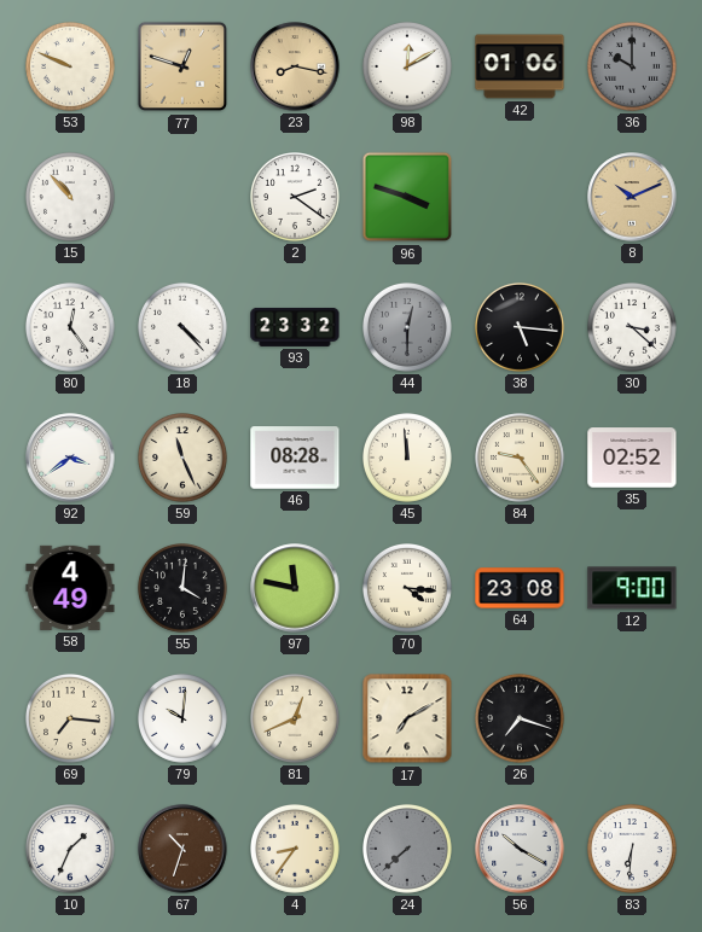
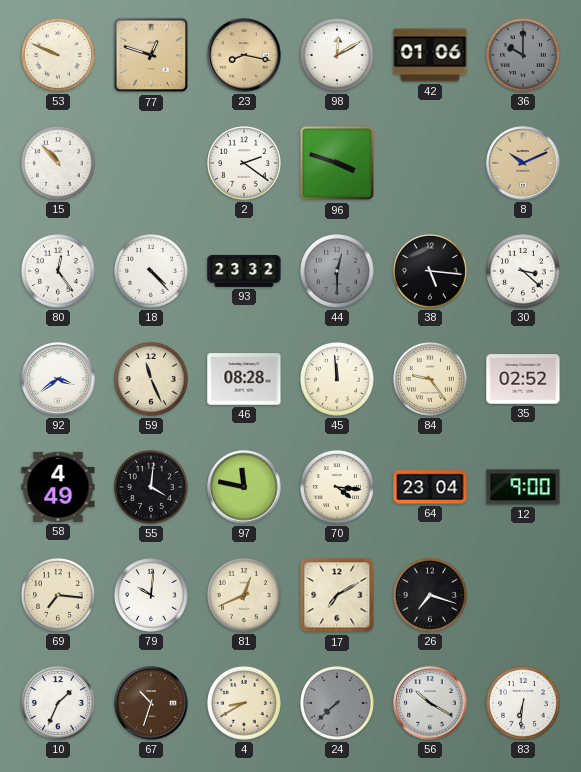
64: 23:08 -> 23:04
4: 8:36 -> 8:40
